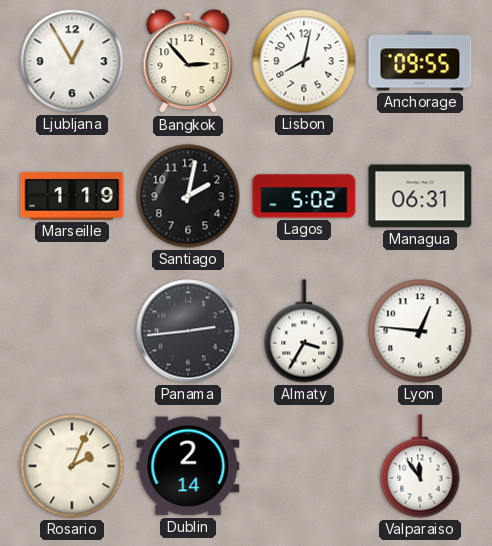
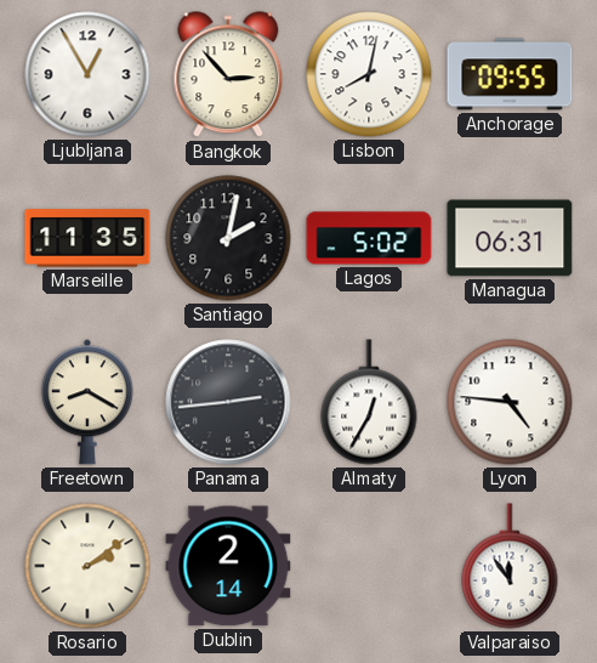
Marseille: 1:19 -> 11:35
Freetown: none -> 8:20
Almaty: 3:35 -> 12:35
Lyon: 12:46 -> 4:46
Rosario: 2:04 -> 2:09
